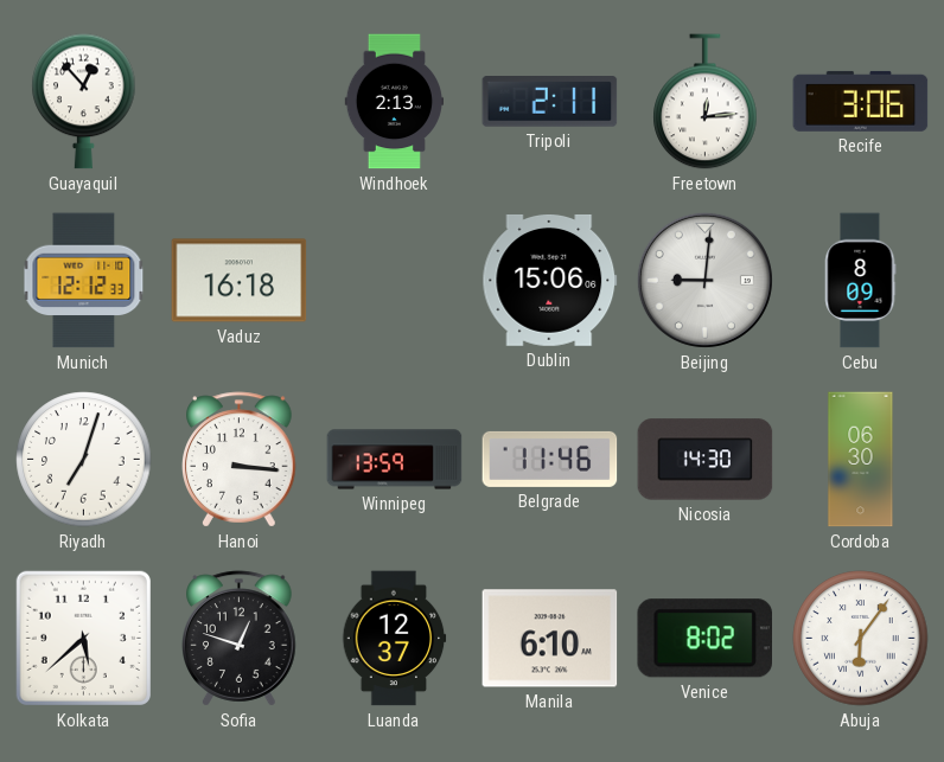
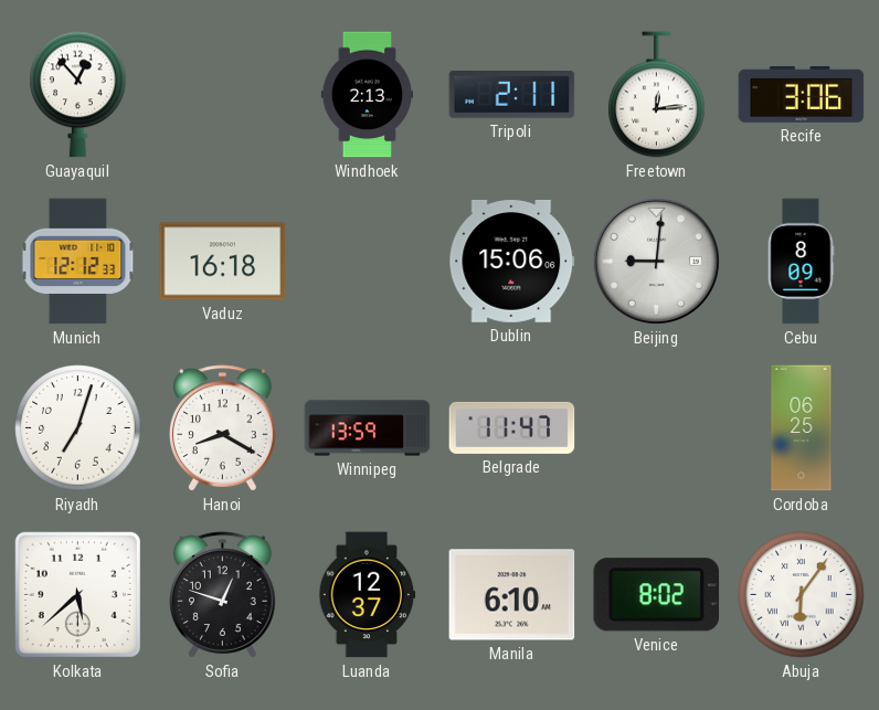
Hanoi: 3:16 -> 8:20
Belgrade: 11:46 -> 11:47
Nicosia: 14:30 -> none
Cordoba: 06:30 -> 06:25
